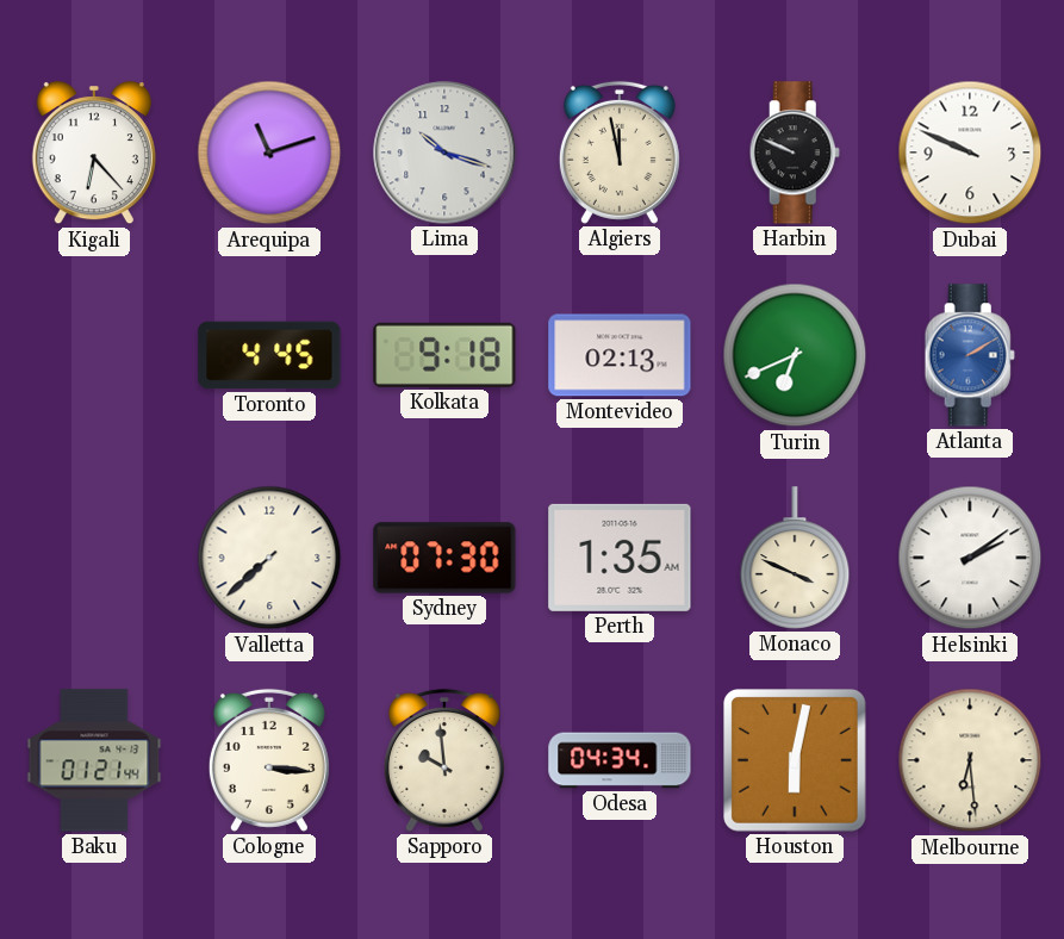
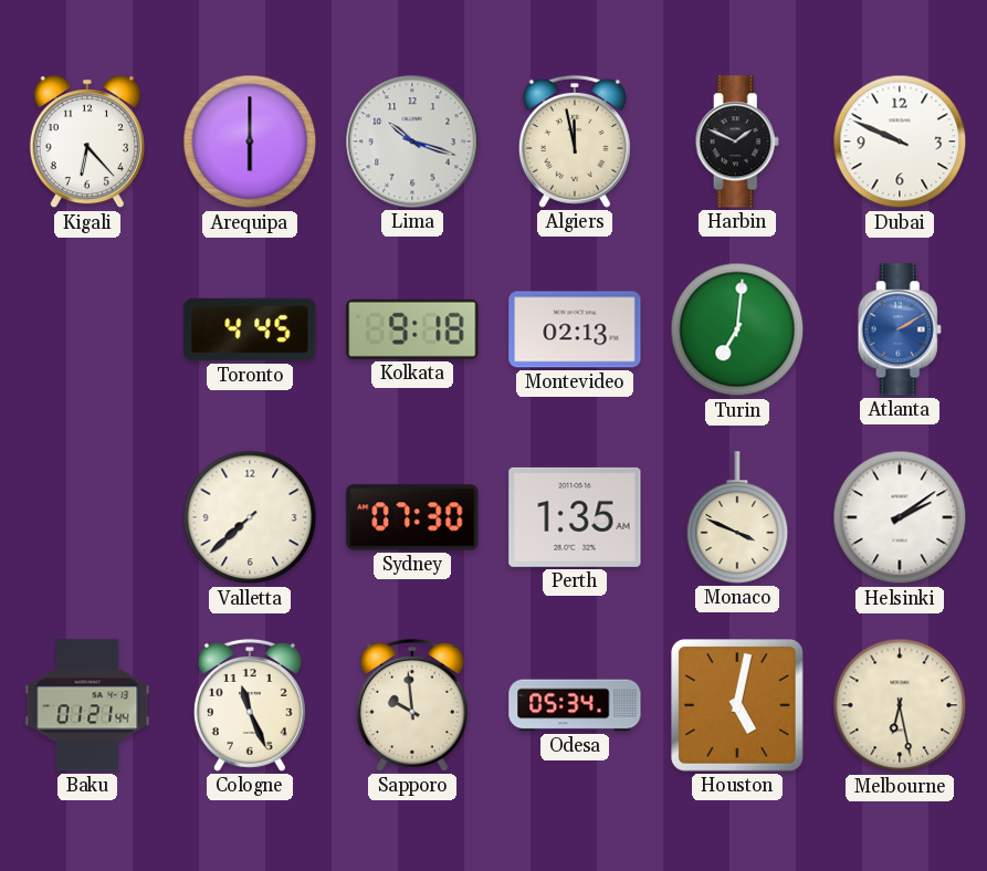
Arequipa: 11:12 -> 6:00
Harbin: 9:49 -> 1:49
Turin: 6:41 -> 7:01
Cologne: 3:16 -> 11:26
Odesa: 04:34 -> 05:34
Houston: 6:02 -> 5:02
Melbourne: 6:29 -> 6:28
